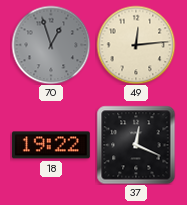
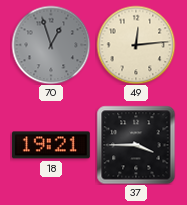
18: 19:22 -> 19:21
37: 12:19 -> 3:45
